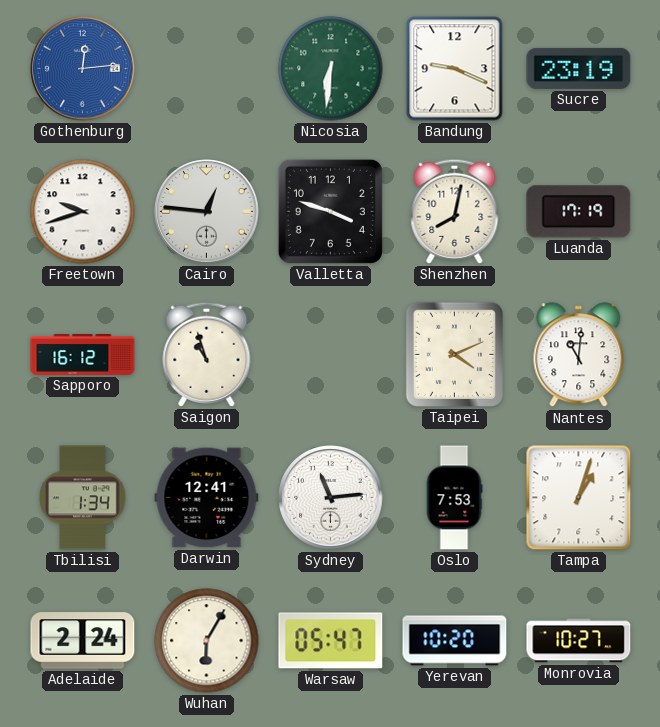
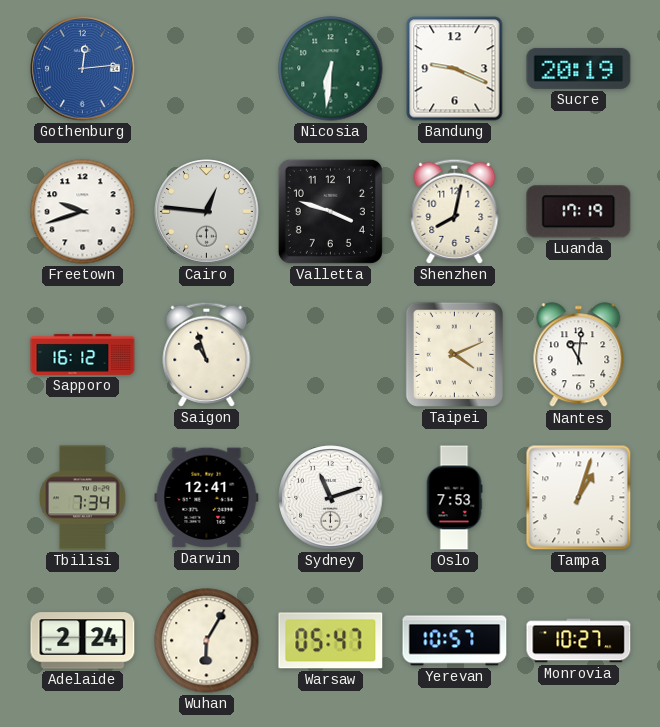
Sucre: 23:19 -> 20:19
Tbilisi: 1:34 -> 7:34
Sydney: 11:14 -> 11:12
Yerevan: 10:20 -> 10:57
